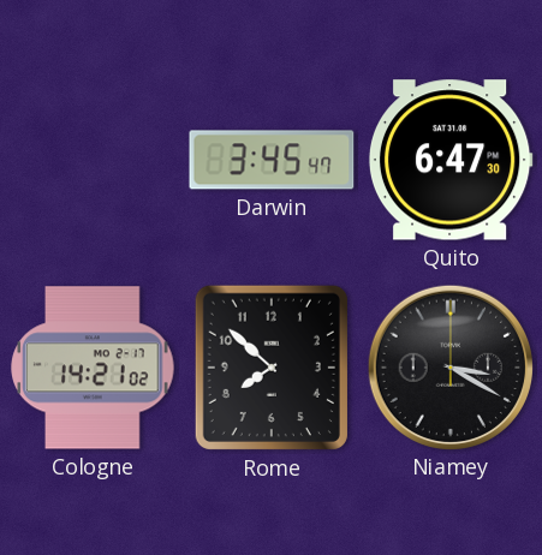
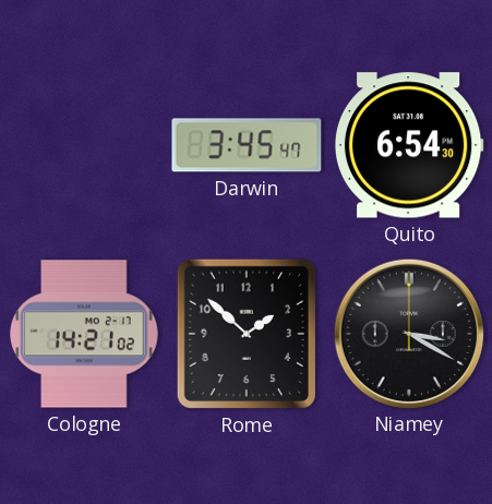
Quito: 6:47 -> 6:54
Rome: 7:52 -> 1:52
